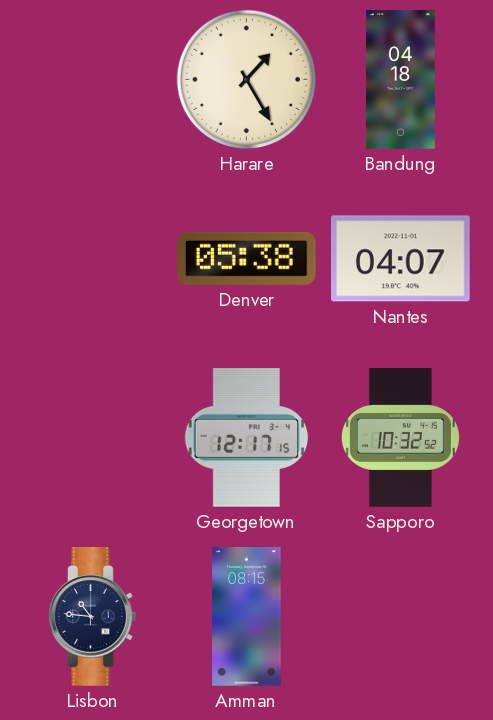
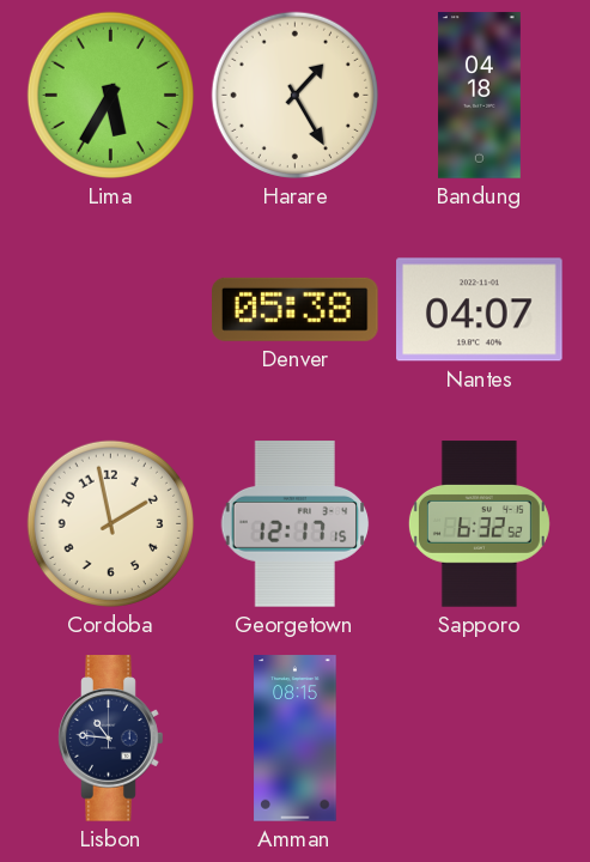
Lima: none -> 5:35
Cordoba: none -> 1:58
Sapporo: 10:32 -> 6:32
